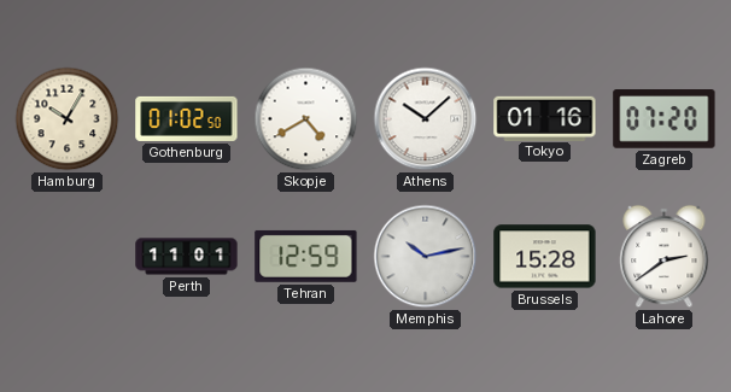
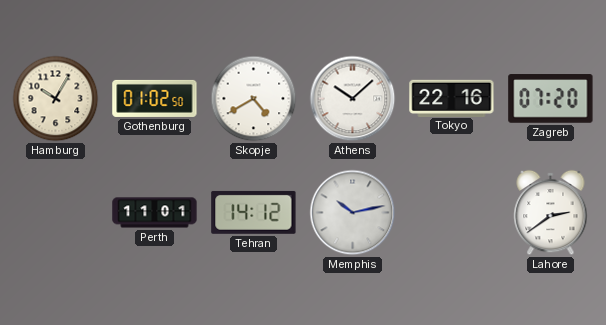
Tokyo: 01:16 -> 22:16
Tehran: 12:59 -> 14:12
Brussels: 15:28 -> none
